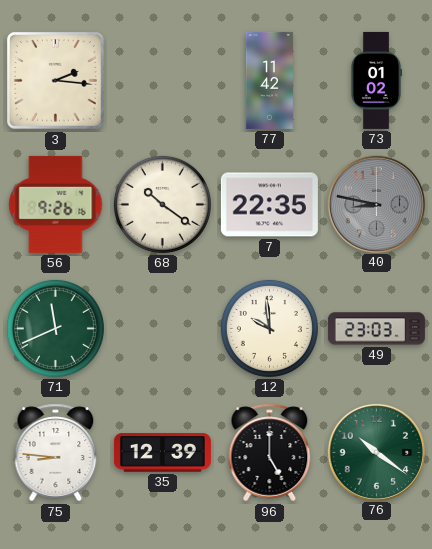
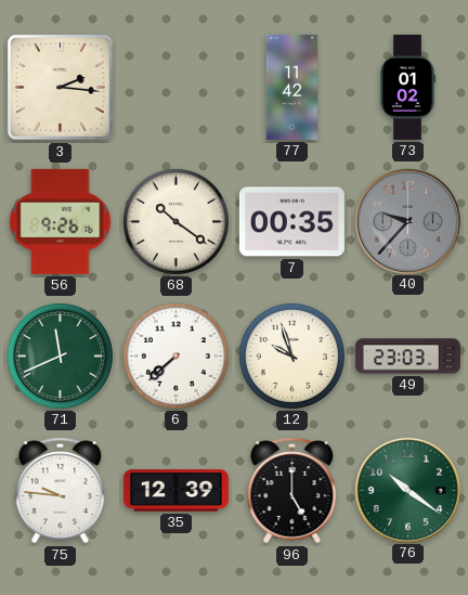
7: 22:35 -> 00:35
40: 8:47 -> 9:37
6: none -> 7:38
12: 9:59 -> 9:57
75: 8:46 -> 9:46
